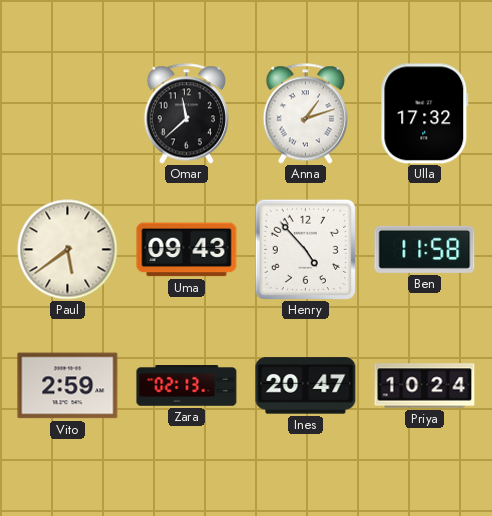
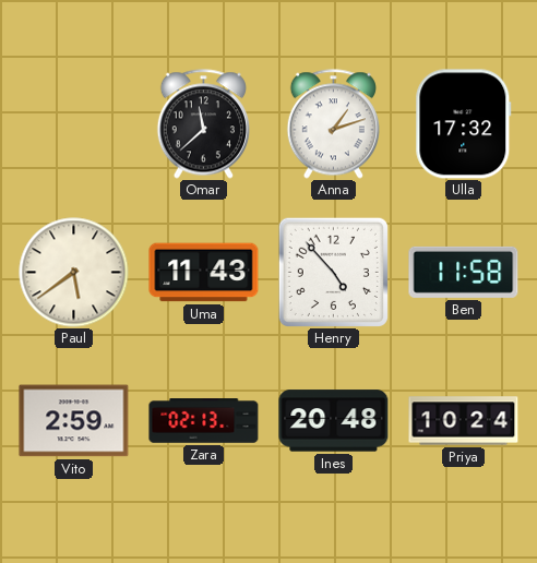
Uma: 09:43 -> 11:43
Ines: 20:47 -> 20:48
